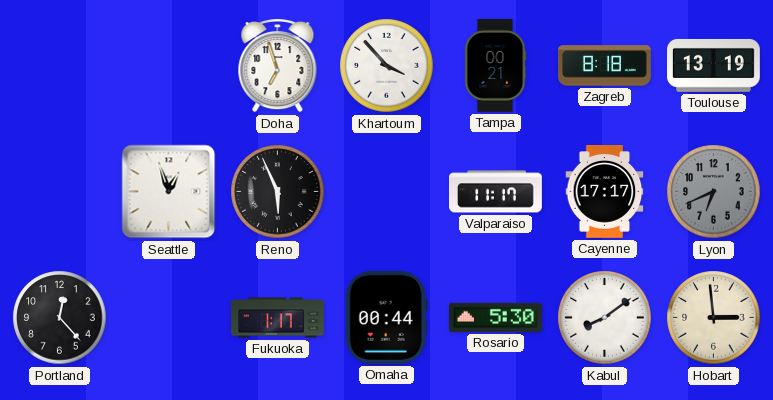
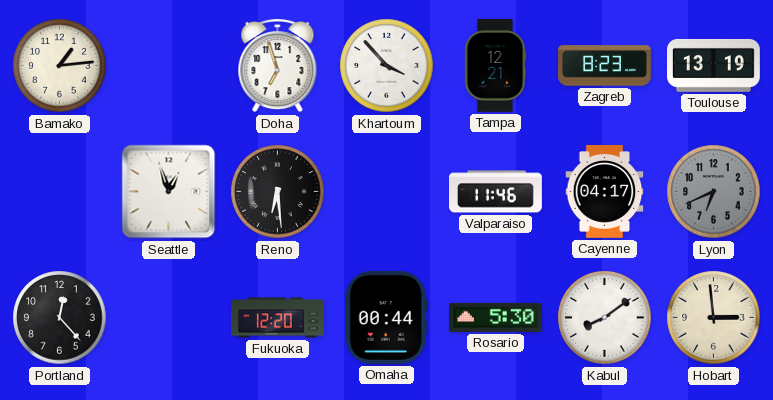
Bamako: none -> 1:14
Tampa: 00:21 -> 12:21
Zagreb: 8:18 -> 8:23
Reno: 5:56 -> 6:29
Valparaiso: 11:17 -> 11:46
Cayenne: 17:17 -> 04:17
Fukuoka: 1:17 -> 12:20
